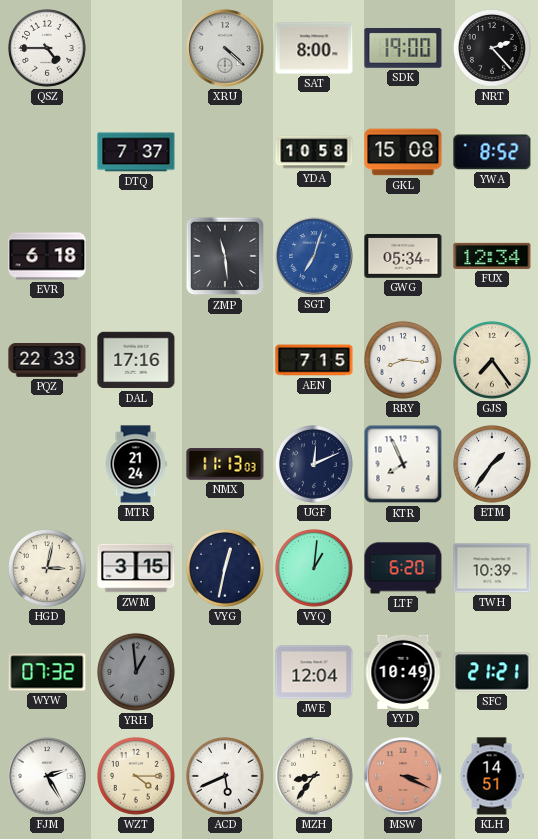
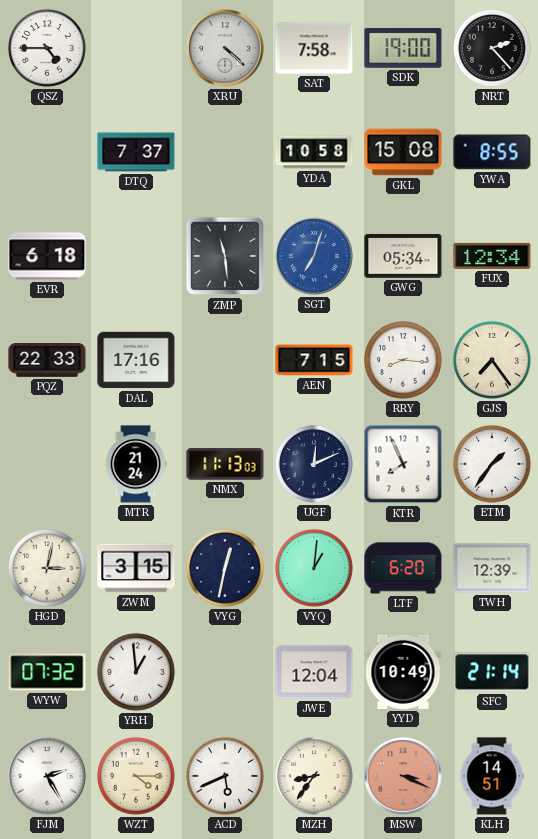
SAT: 8:00 -> 7:58
YWA: 8:52 -> 8:55
TWH: 10:39 -> 12:39
YRH dial: grey -> white
SFC: 21:21 -> 21:14
